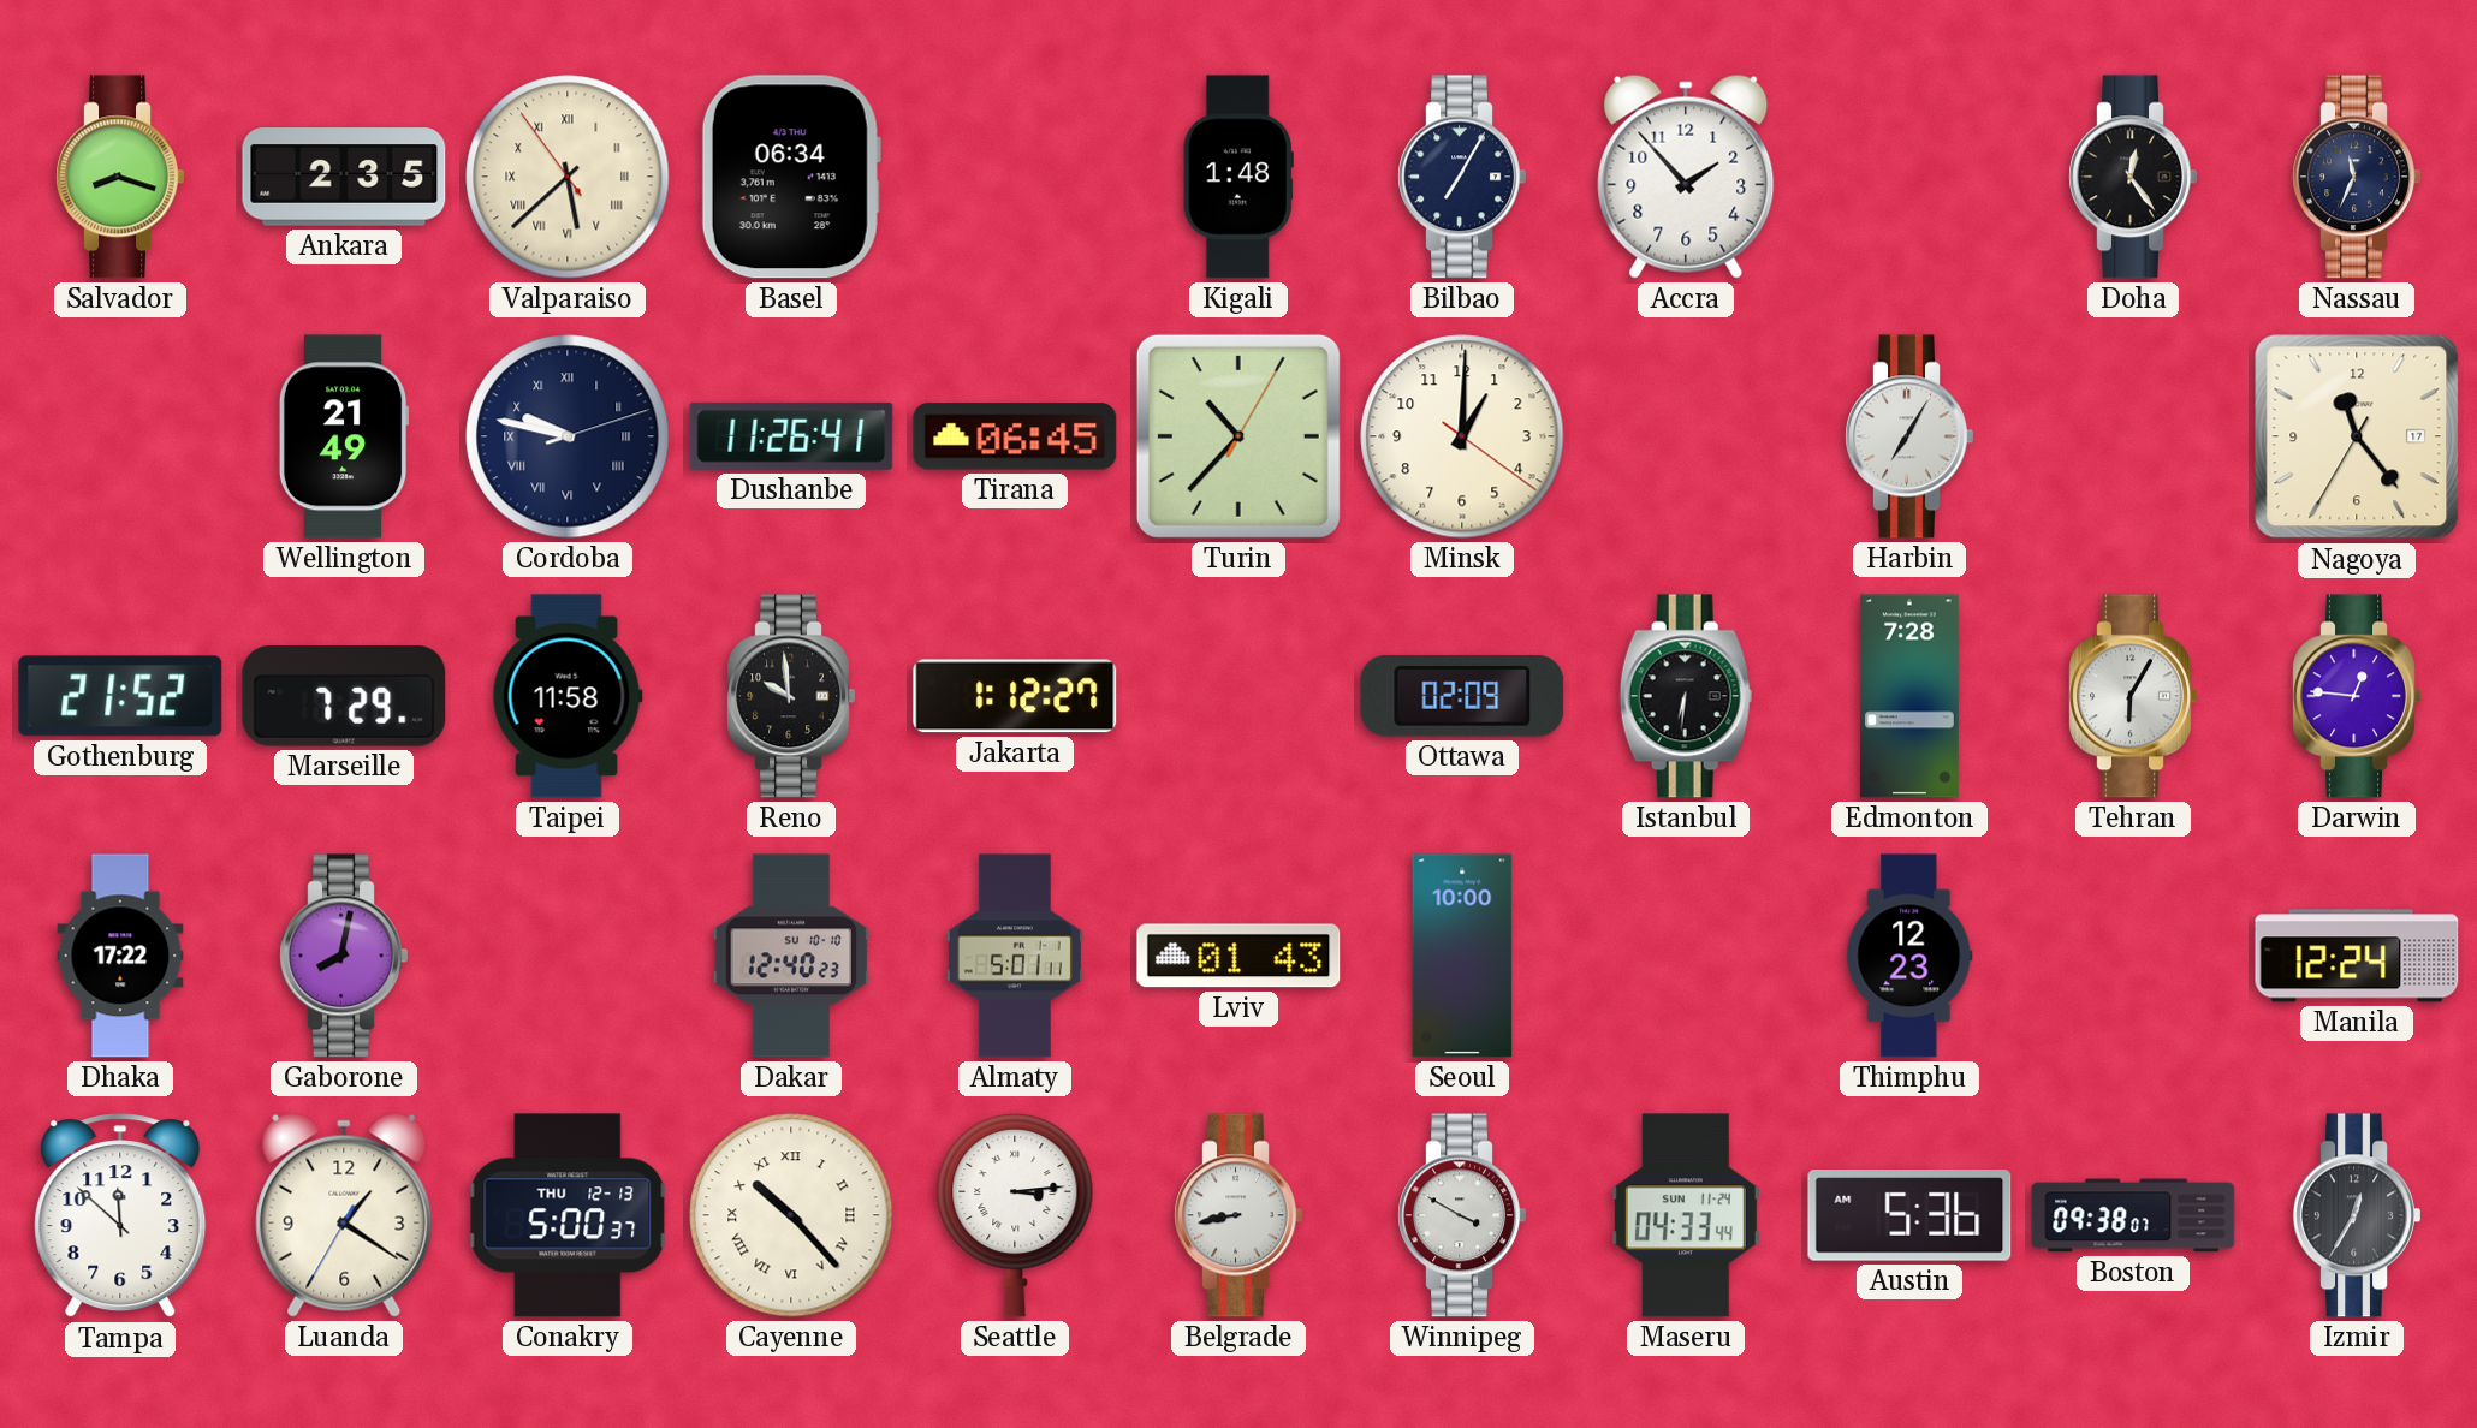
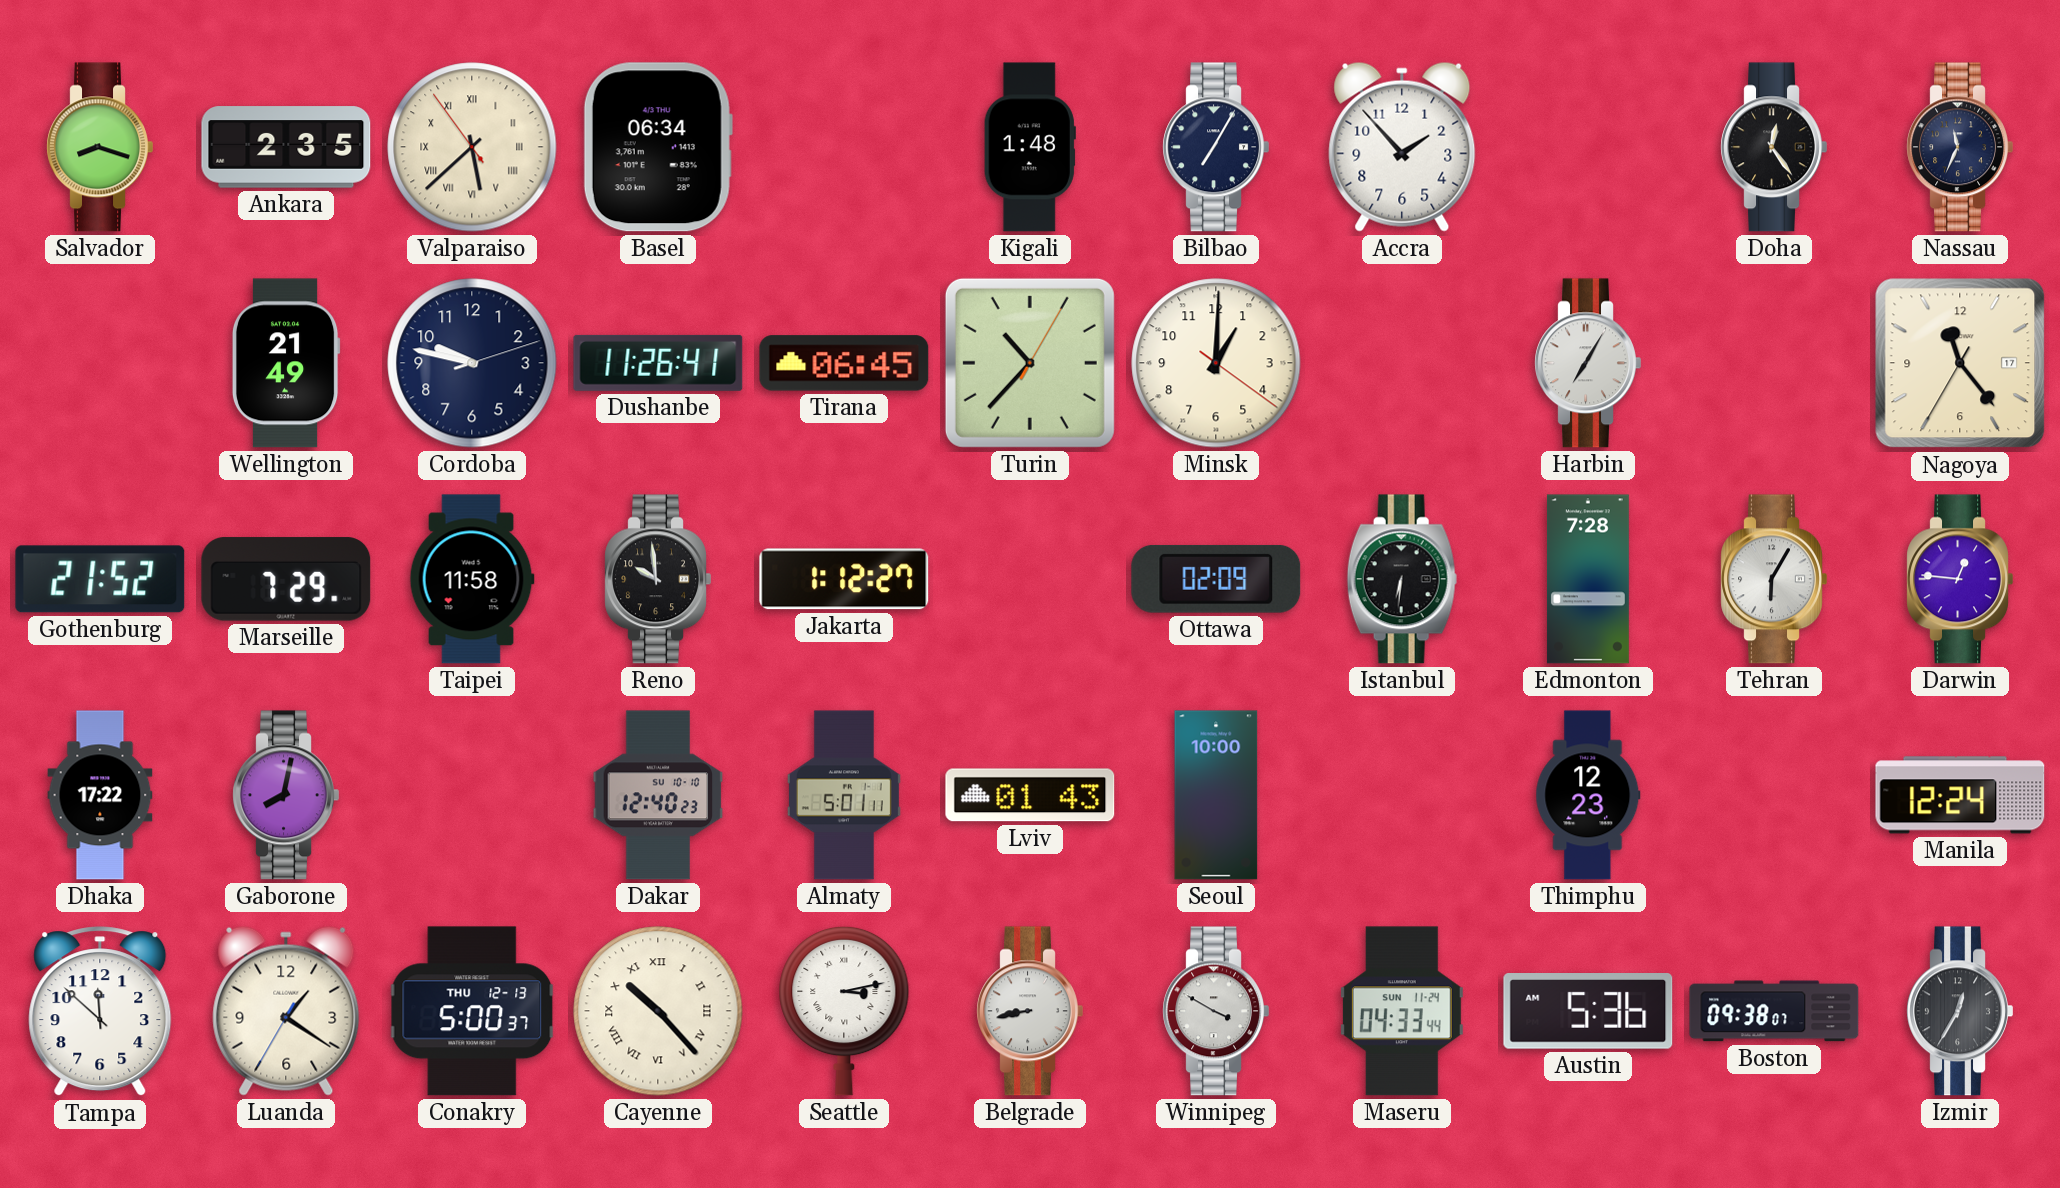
Cordoba numerals: Roman -> Arabic
Seattle: 3:14 -> 3:13
